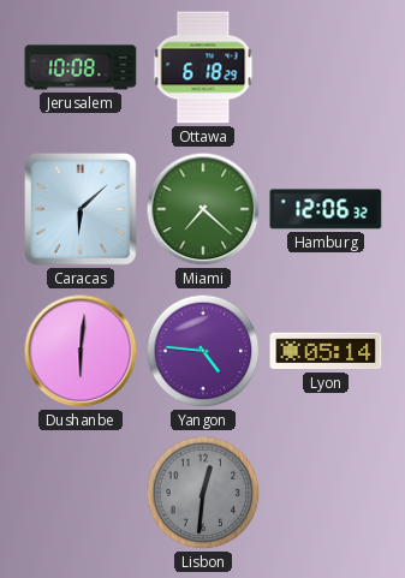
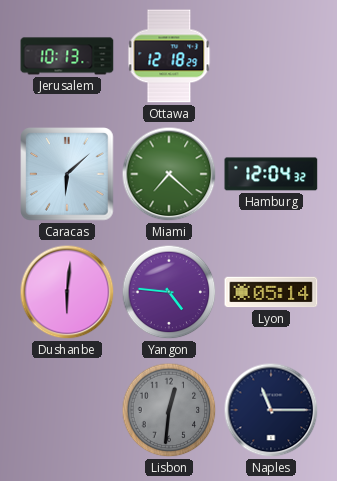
Jerusalem: 10:08 -> 10:13
Ottawa: 6:18 -> 12:18
Hamburg: 12:06 -> 12:04
Naples: none -> 11:15
